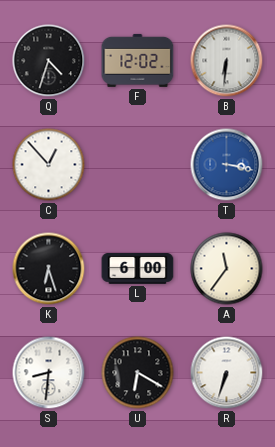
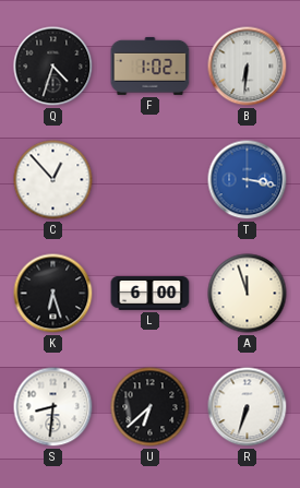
F: 12:02 -> 1:02
A: 11:36 -> 11:57
U: 6:20 -> 6:38
